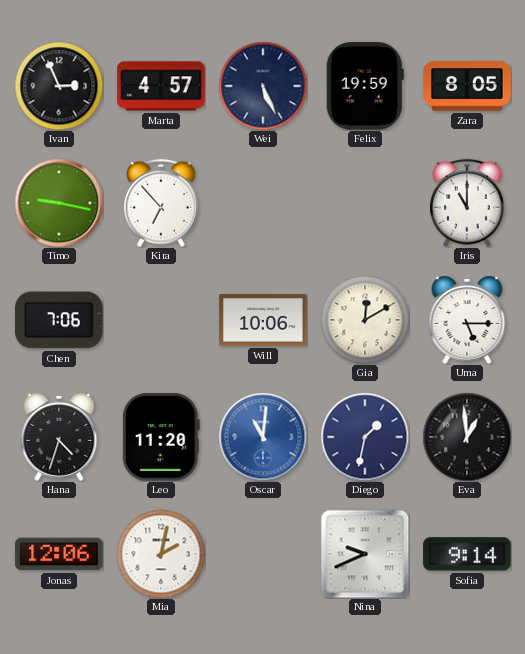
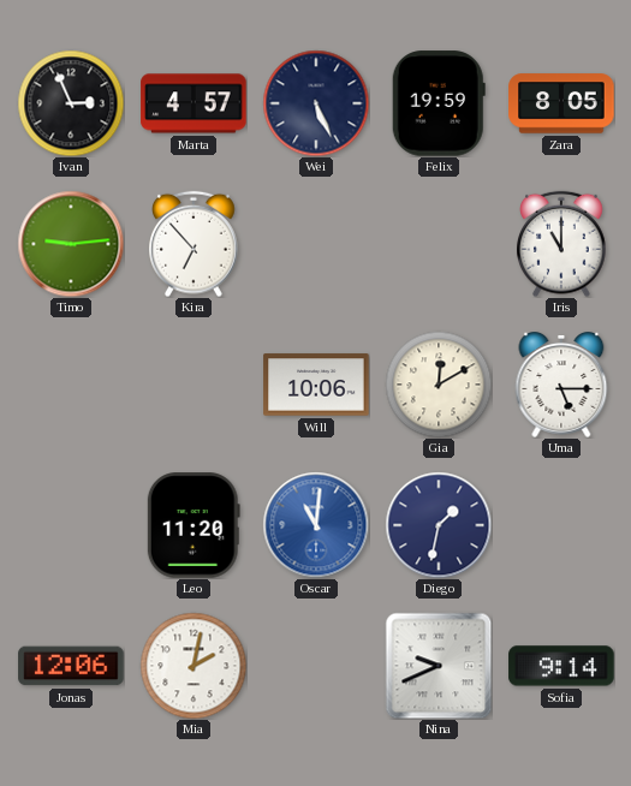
Timo: 9:17 -> 9:14
Chen: 7:06 -> none
Hana: 4:33 -> none
Eva: 12:59 -> none
